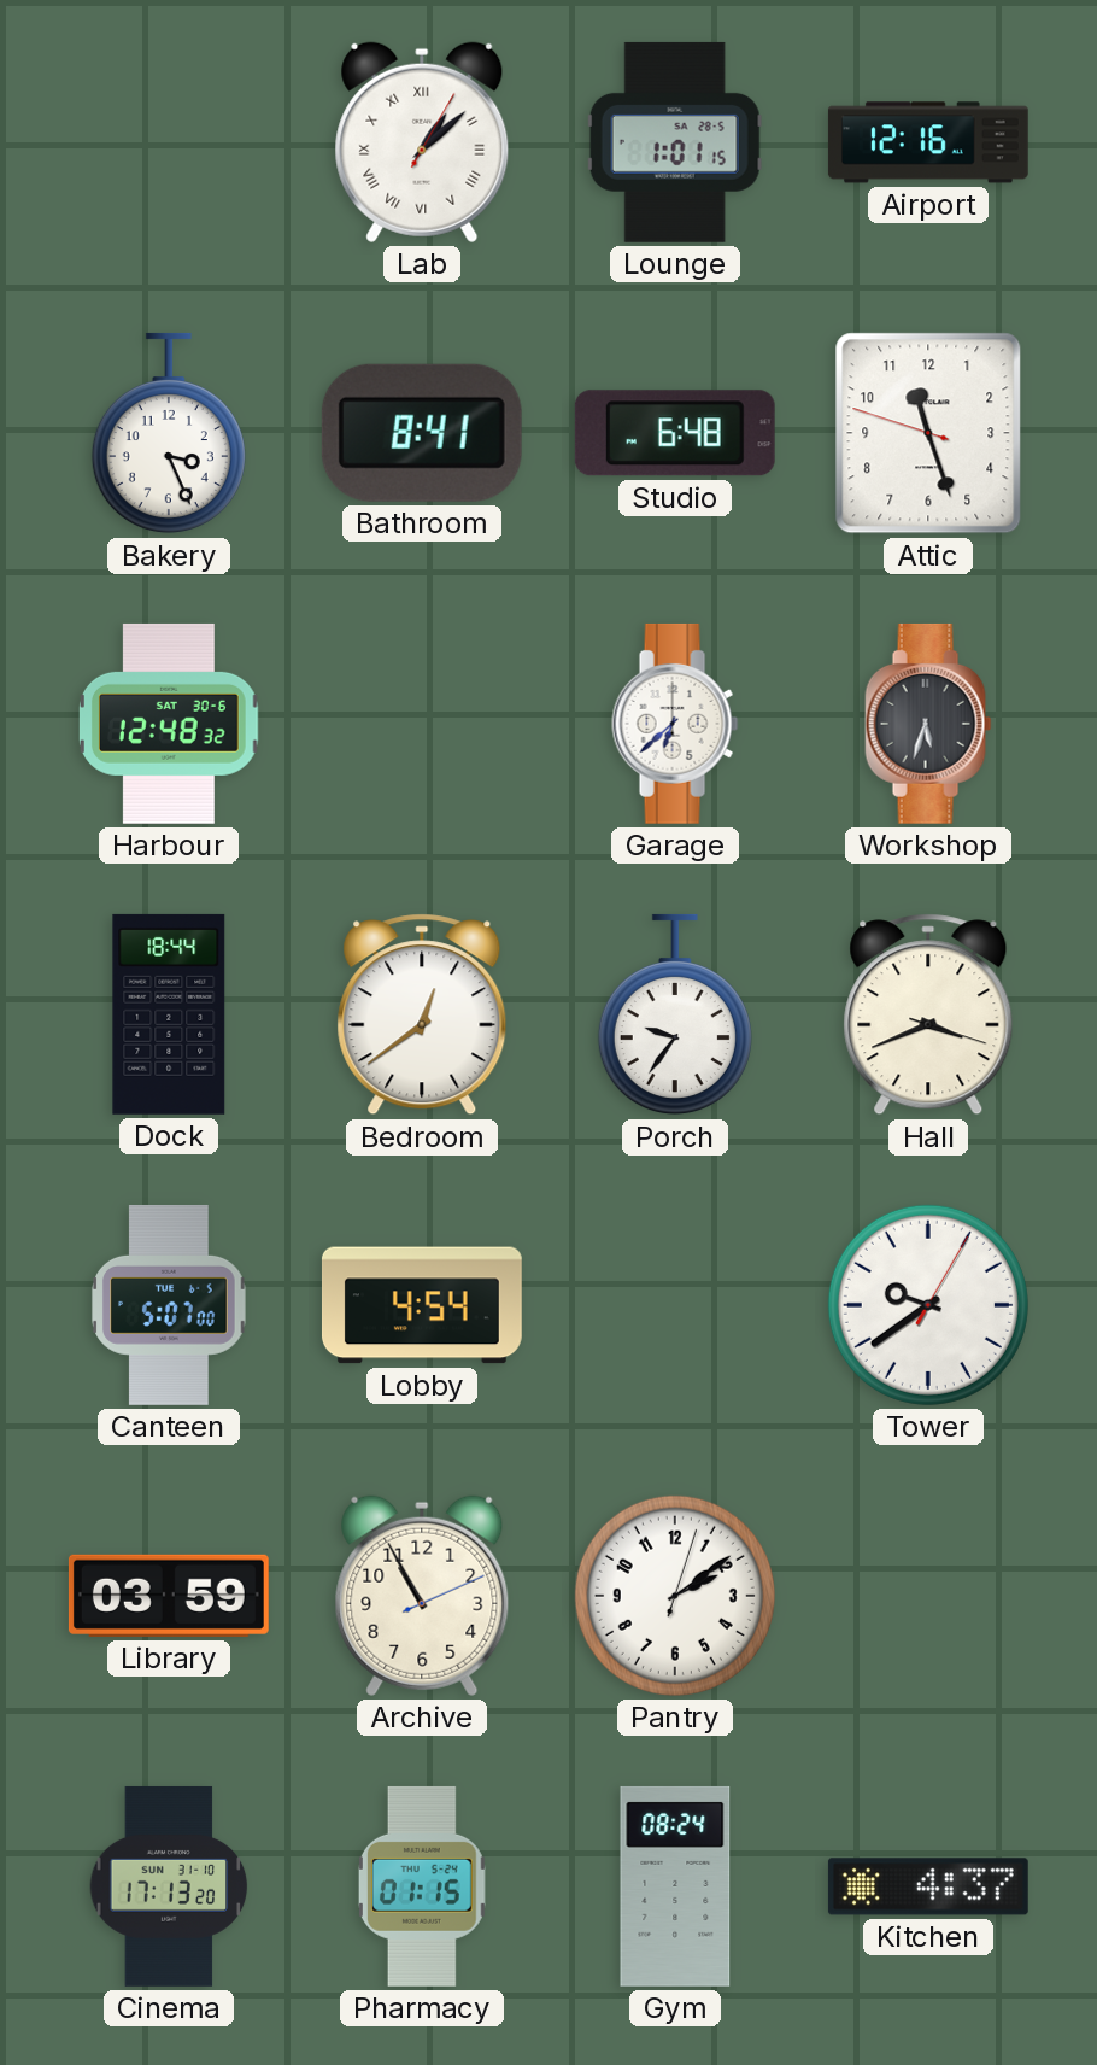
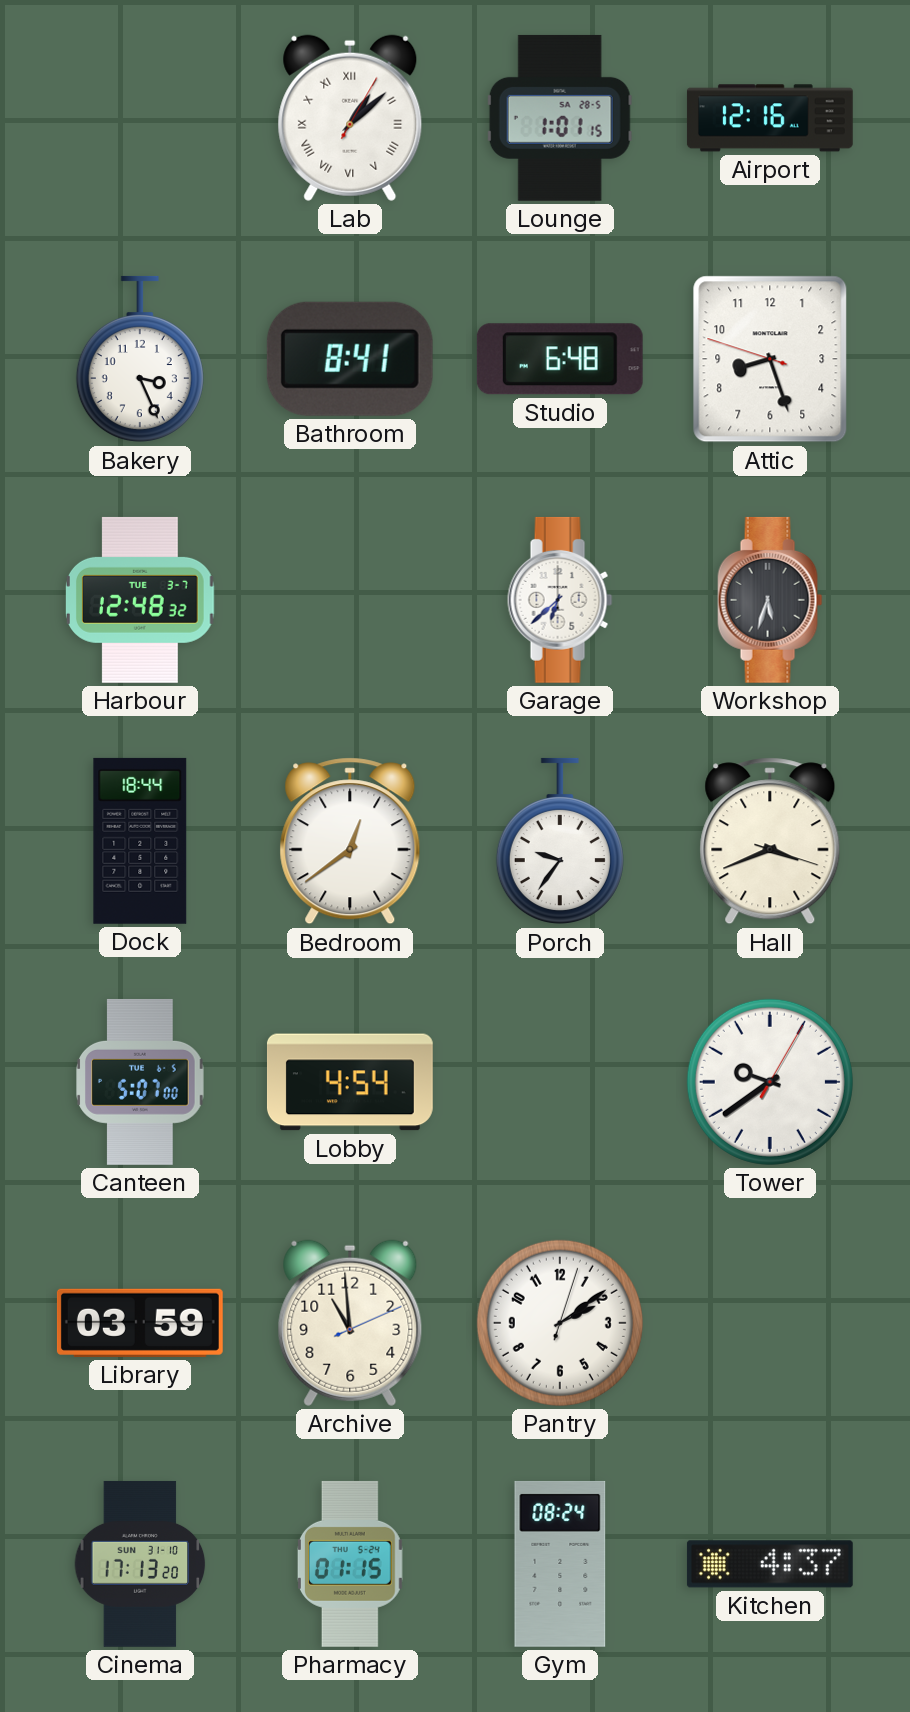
Attic: 11:26 -> 8:26
Harbour date: SAT 30-6 -> TUE 3-7
Archive: 10:55 -> 10:59
